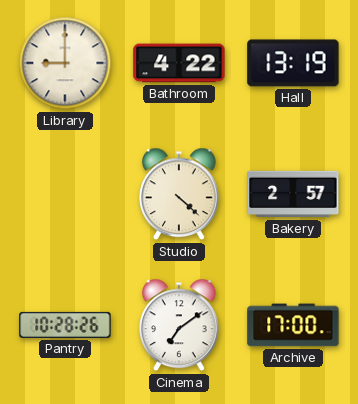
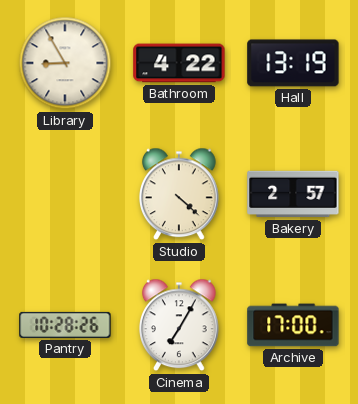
Library: 9:00 -> 8:55
Cinema: 7:09 -> 7:05
